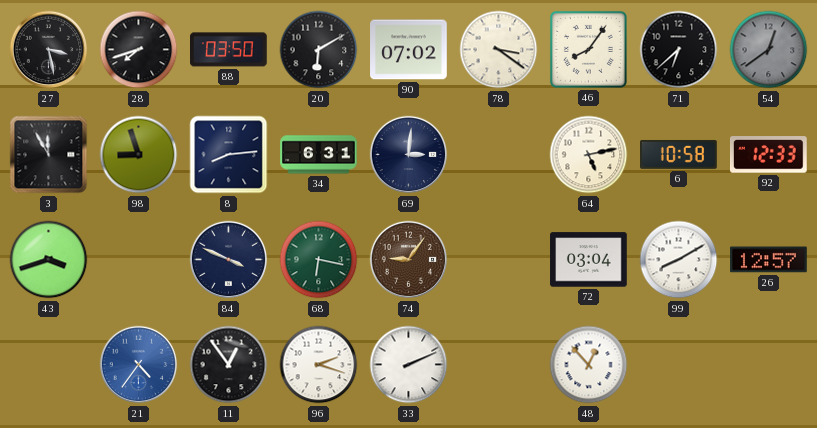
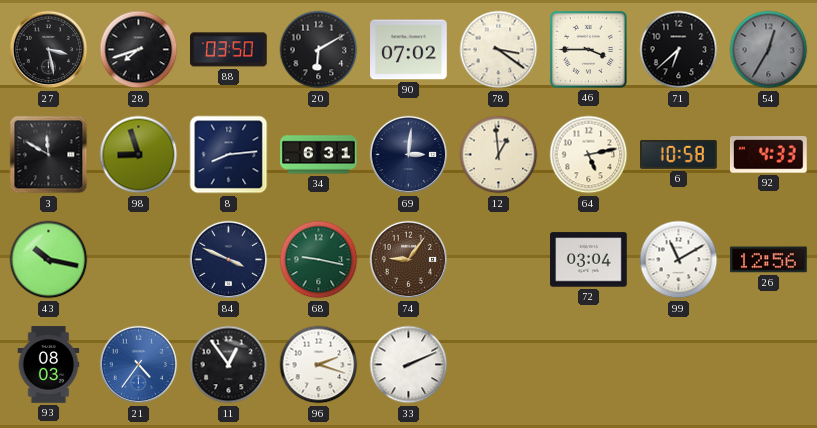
46: 8:06 -> 3:45
54: 12:39 -> 12:35
3: 11:55 -> 11:50
12: none -> 12:59
92: 12:33 -> 4:33
43: 3:42 -> 10:17
68: 6:17 -> 9:17
99: 8:10 -> 11:10
26: 12:57 -> 12:56
93: none -> 08:03
48: 12:53 -> none
